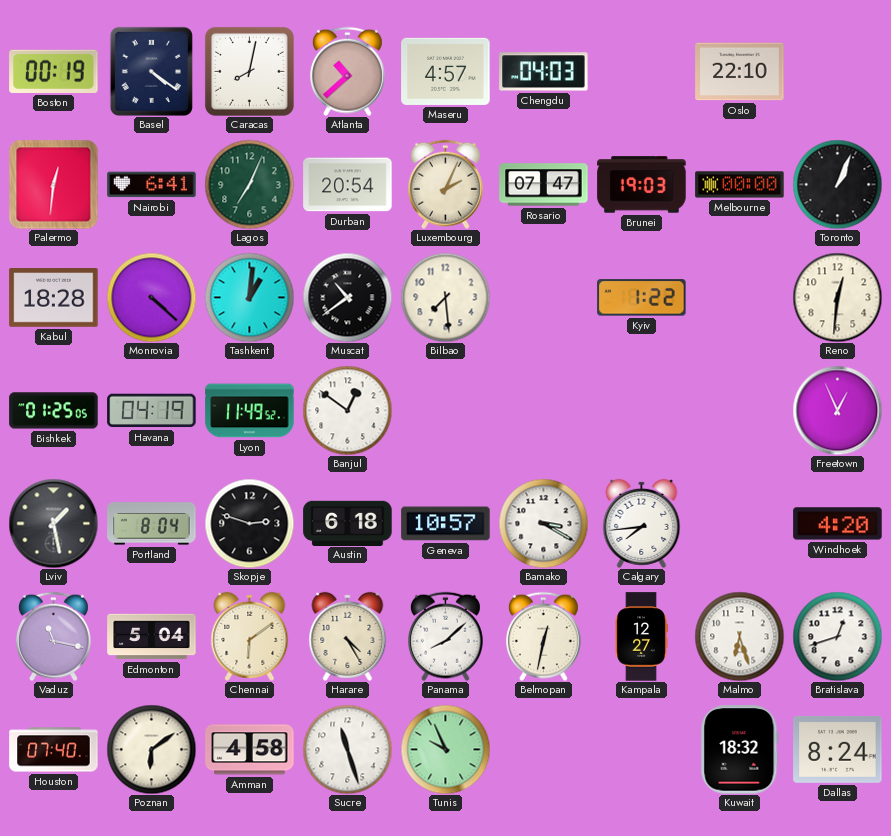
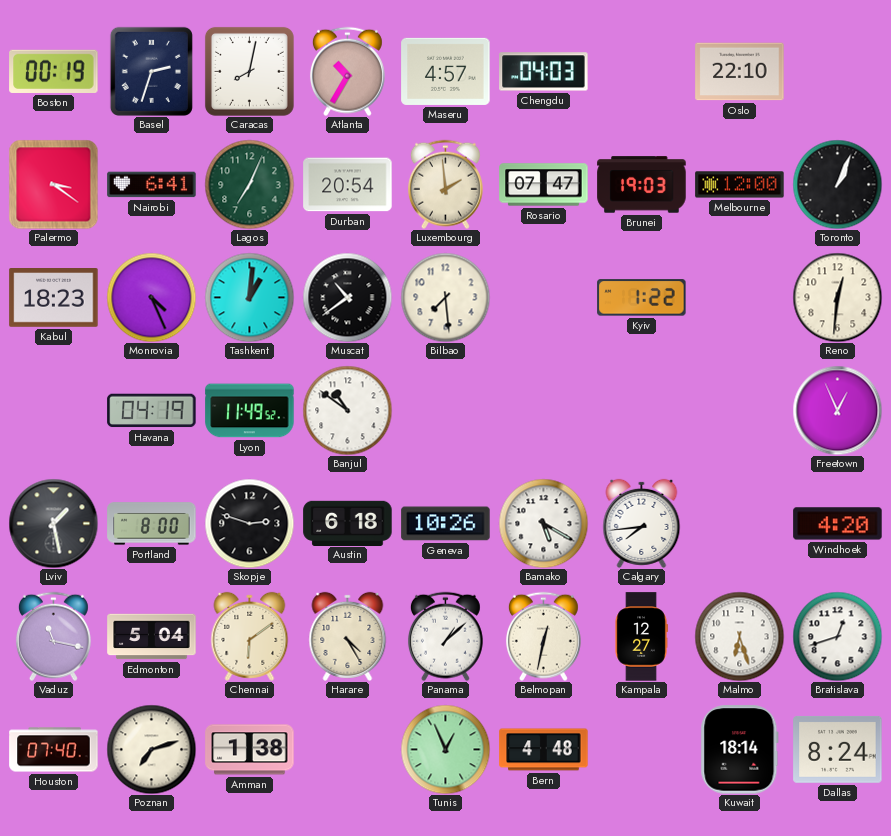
Basel: 4:21 -> 2:33
Atlanta: 10:38 -> 10:35
Palermo: 12:31 -> 3:21
Luxembourg: 2:04 -> 1:59
Melbourne: 00:00 -> 12:00
Kabul: 18:28 -> 18:23
Monrovia: 4:22 -> 4:26
Bishkek: 01:25 -> none
Banjul: 12:51 -> 10:51
Portland: 8:04 -> 8:00
Geneva: 10:57 -> 10:26
Bamako: 3:20 -> 5:20
Panama: 8:08 -> 1:08
Poznan: 6:09 -> 7:12
Amman: 4:58 -> 1:38
Sucre: 11:27 -> none
Tunis: 9:56 -> 12:56
Bern: none -> 4:48
Kuwait: 18:32 -> 18:14
